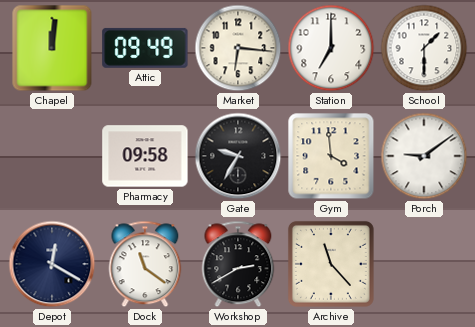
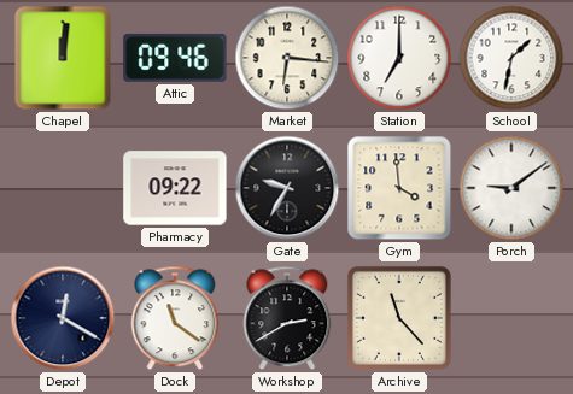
Attic: 09:49 -> 09:46
School: 1:30 -> 1:32
Pharmacy: 09:58 -> 09:22
